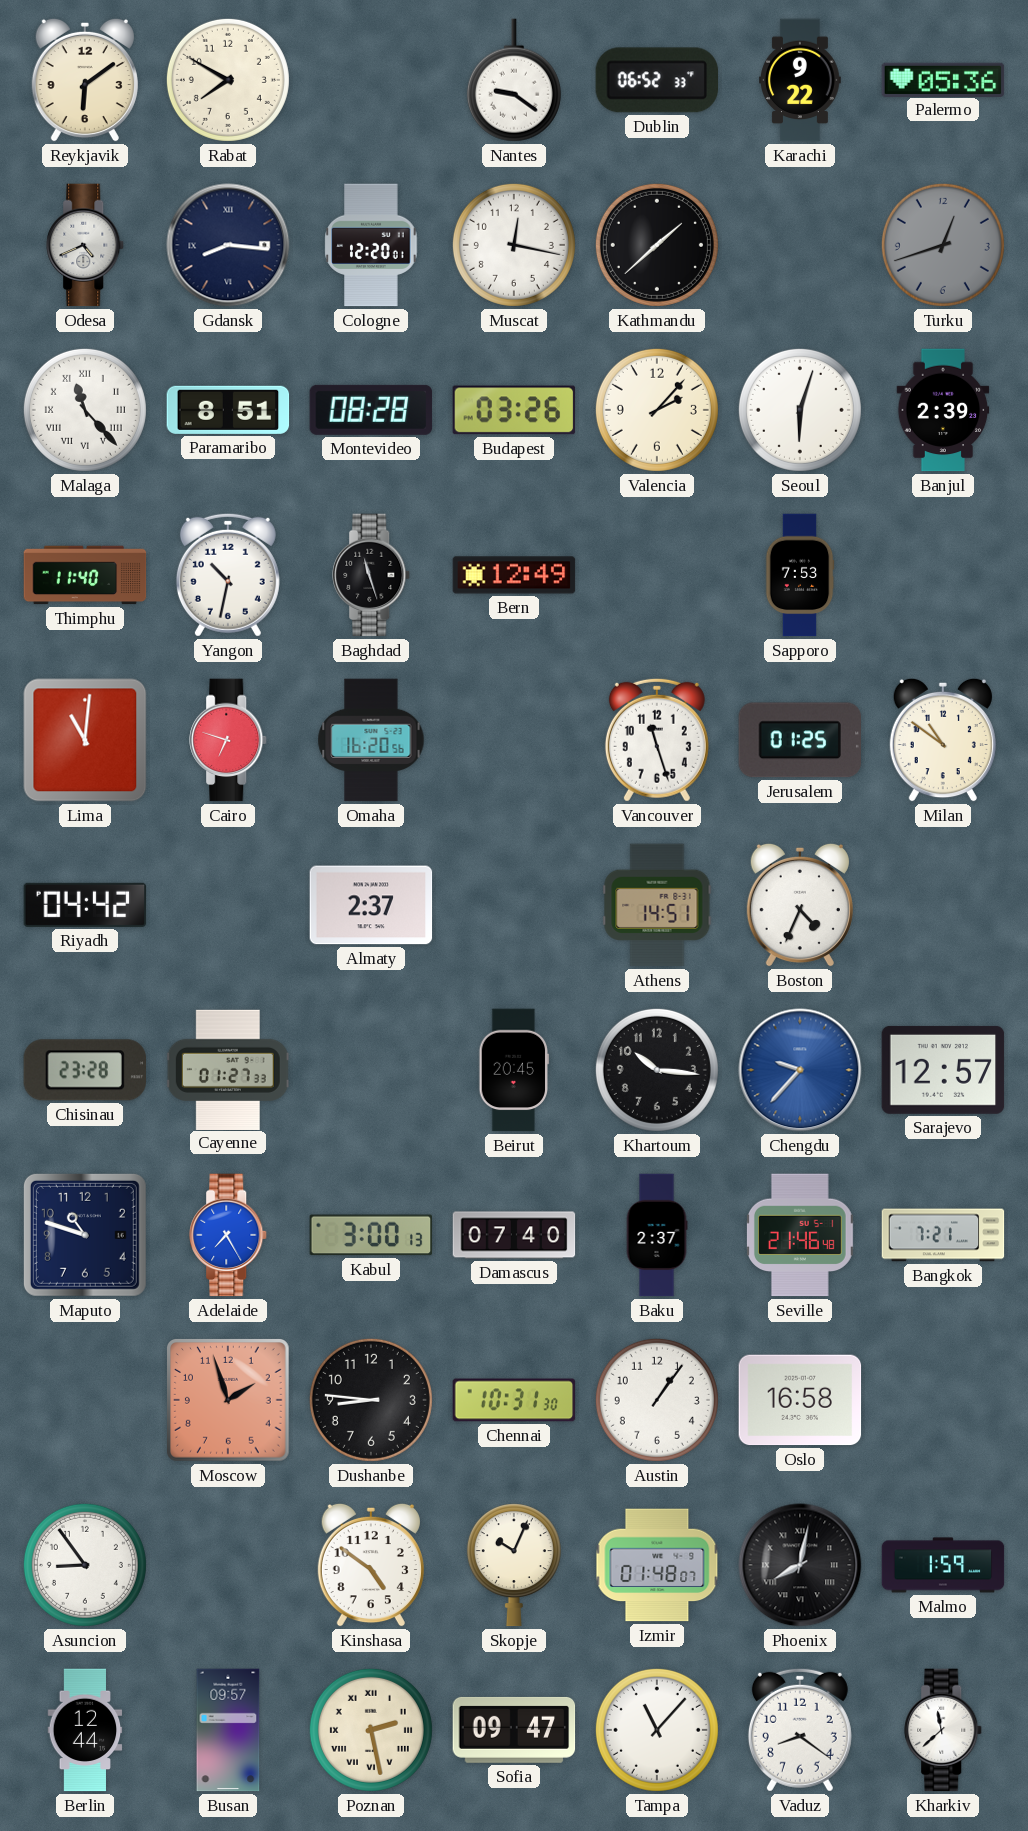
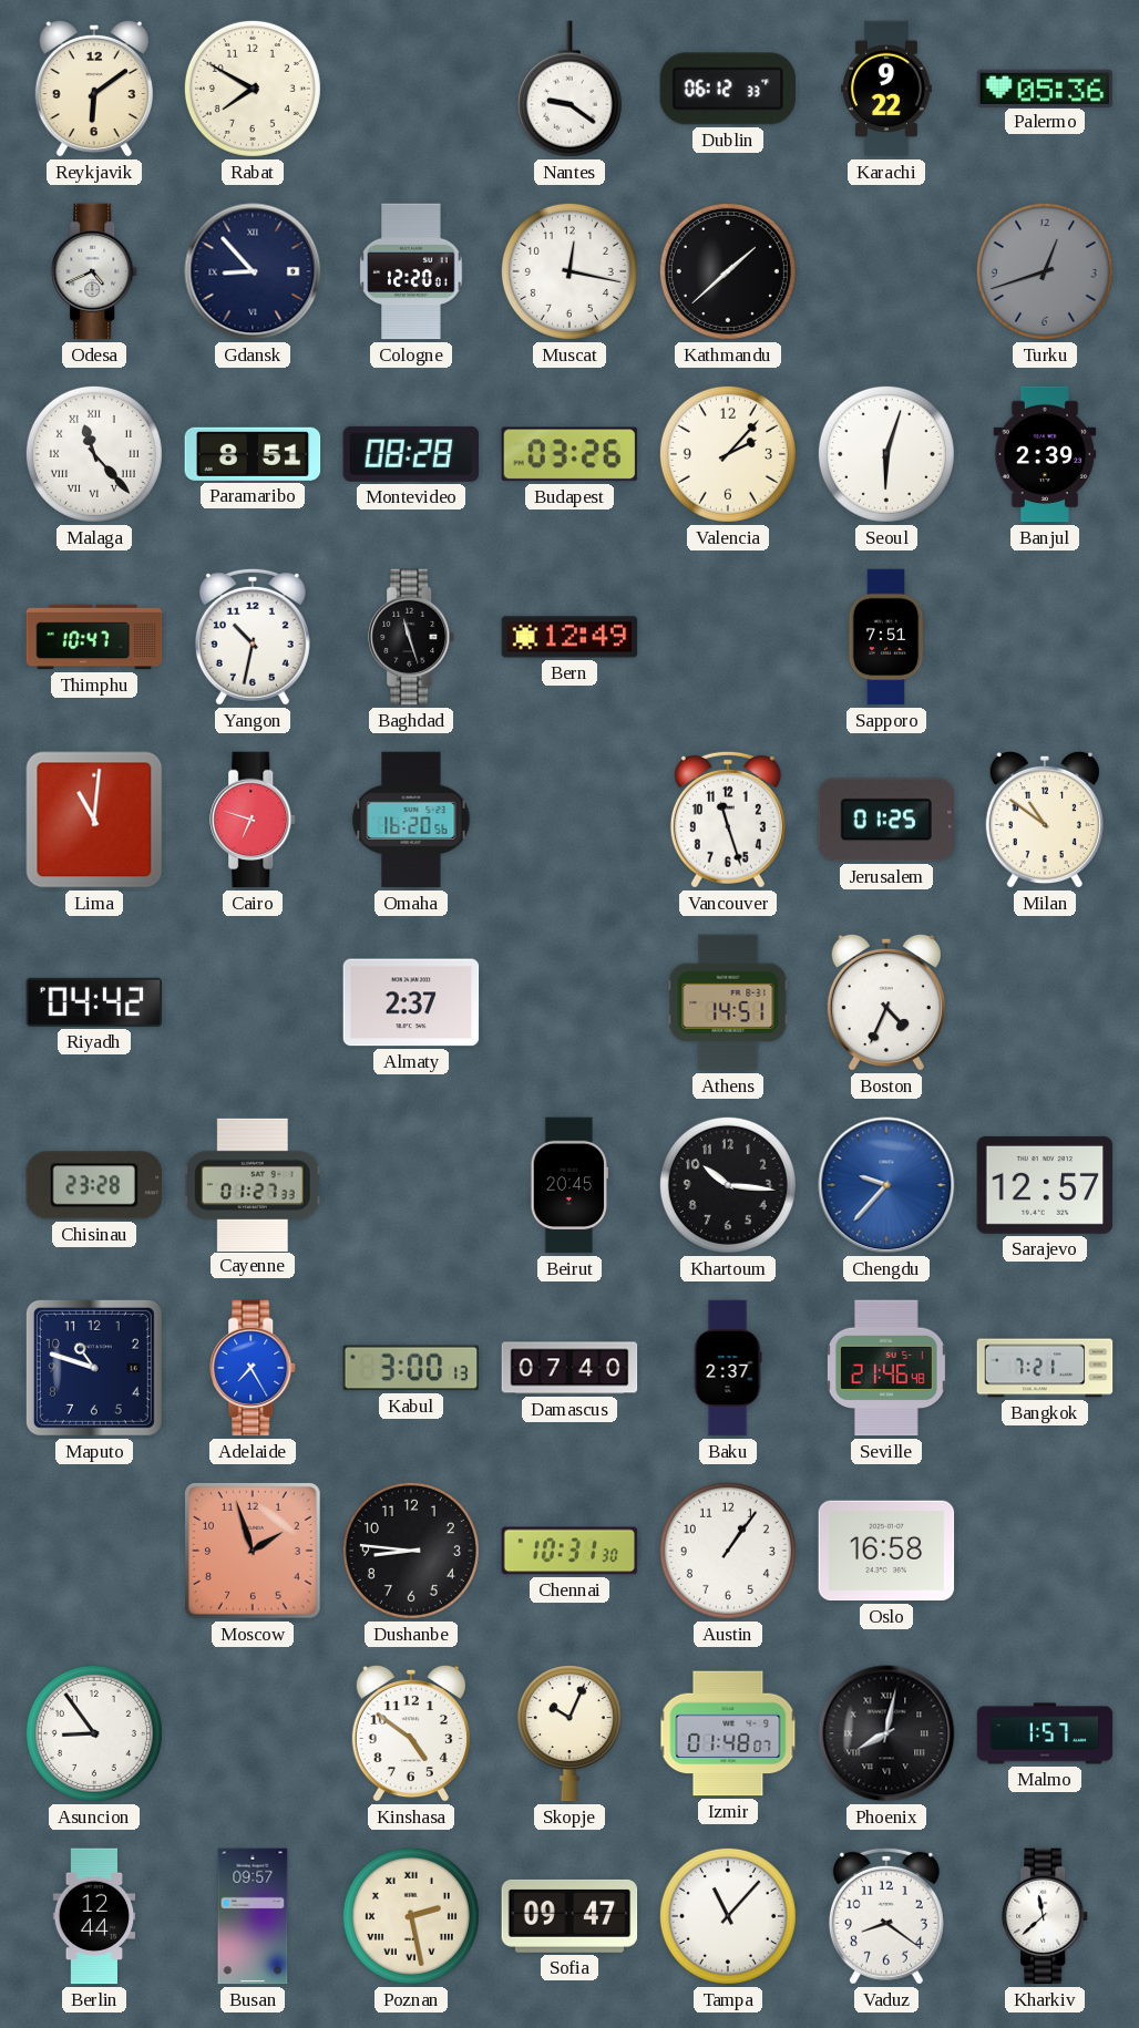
Dublin: 06:52 -> 06:12
Gdansk: 8:16 -> 8:53
Thimphu: 11:40 -> 10:47
Sapporo: 7:53 -> 7:51
Malmo: 1:59 -> 1:57
